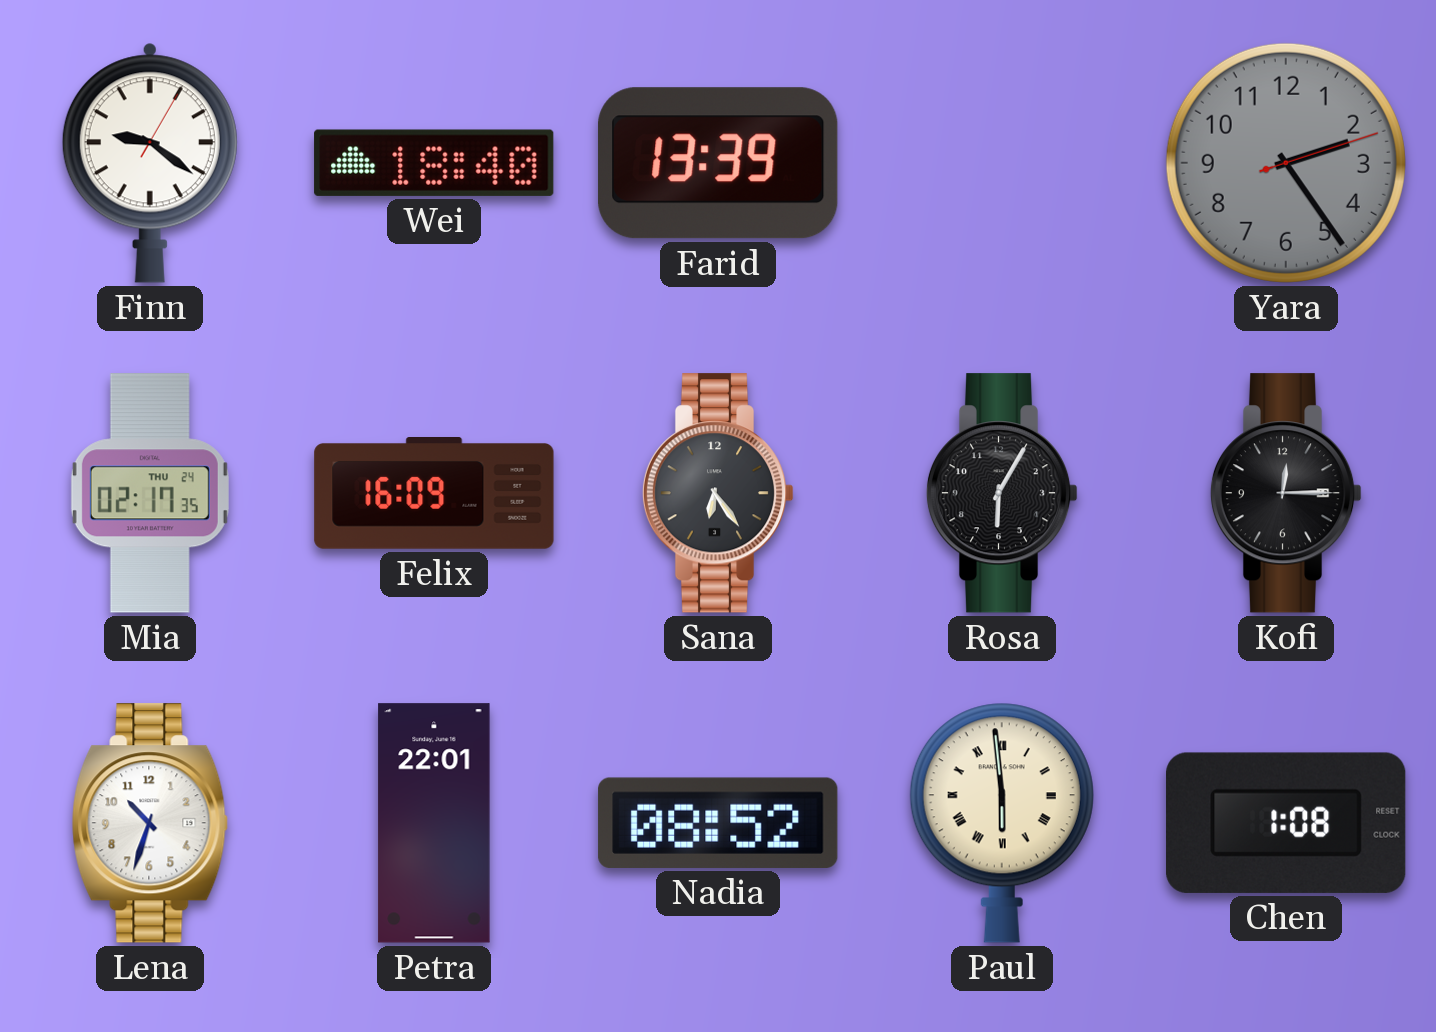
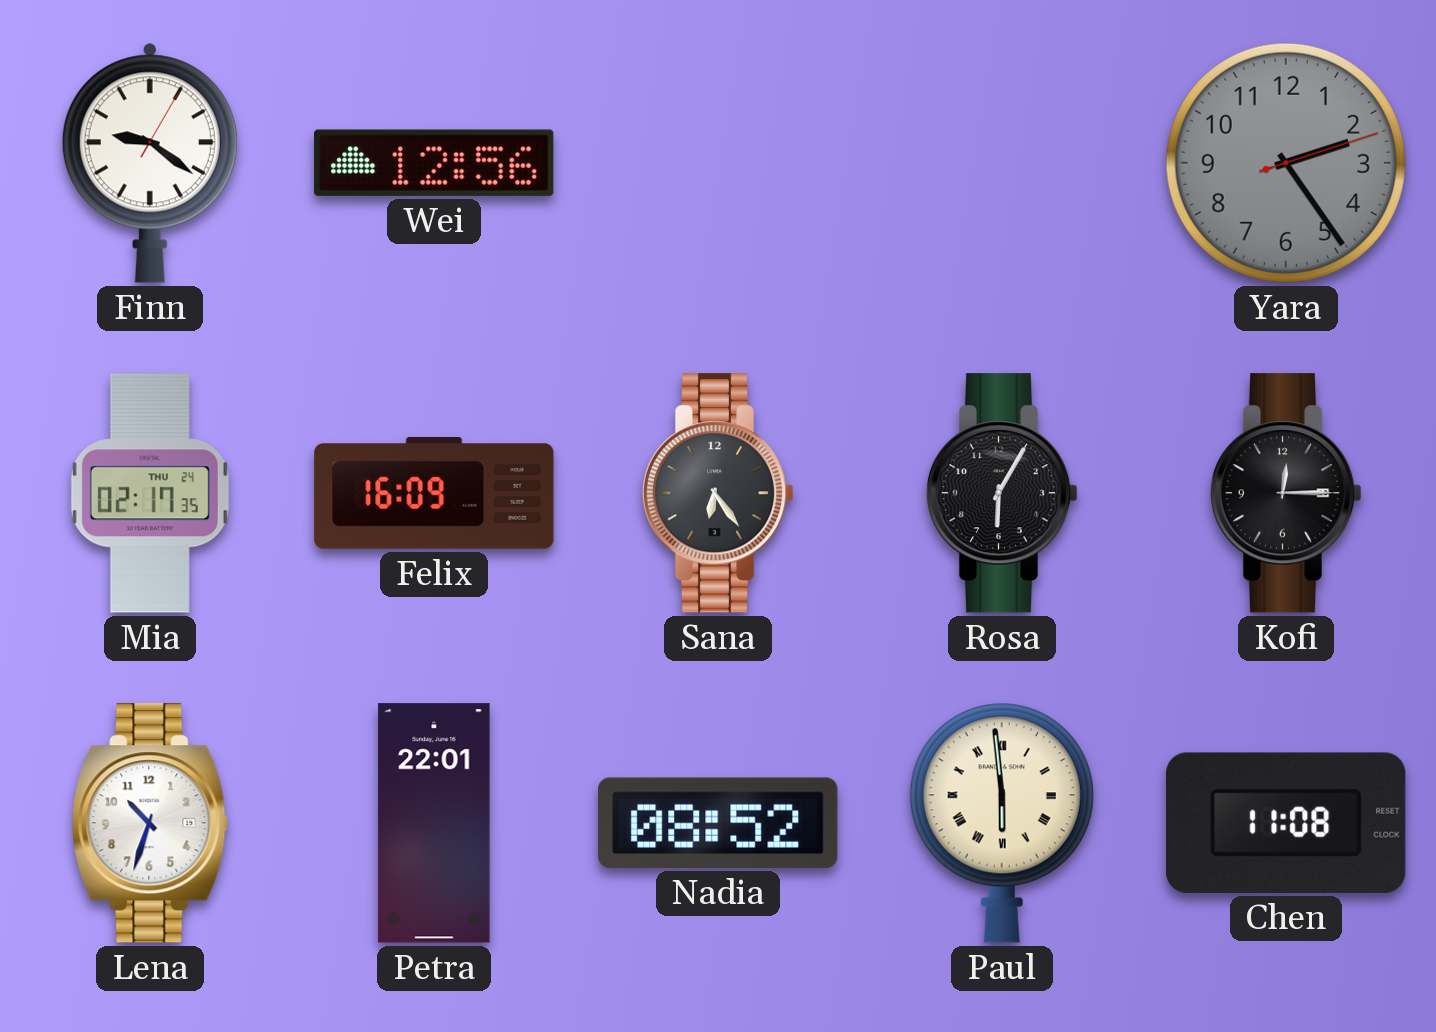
Wei: 18:40 -> 12:56
Farid: 13:39 -> none
Chen: 1:08 -> 11:08
